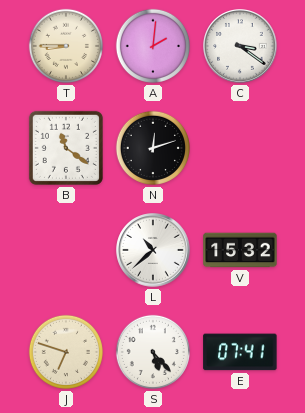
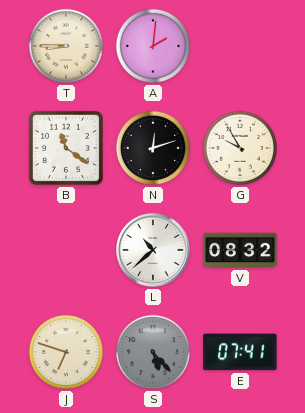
C: 3:21 -> none
G: none -> 9:55
V: 15:32 -> 08:32
S dial: white -> grey
